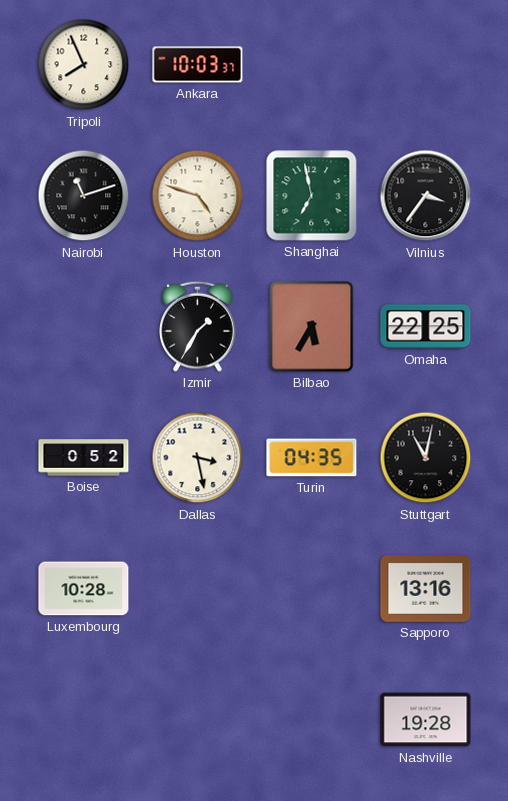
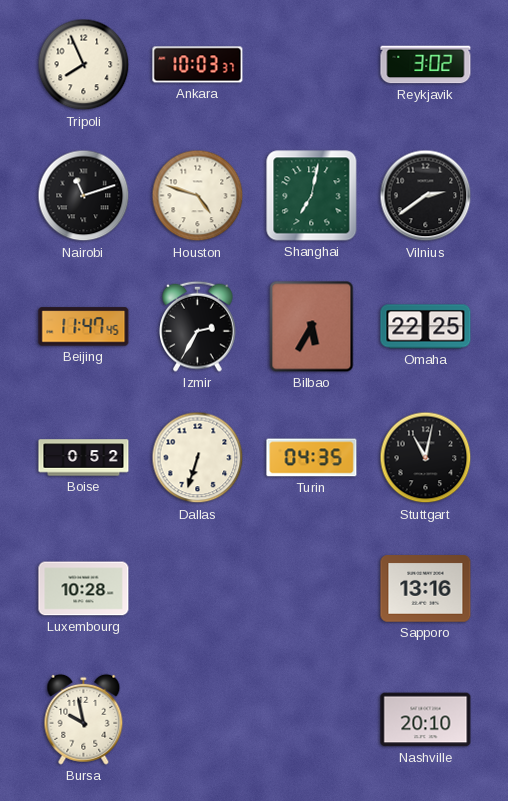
Reykjavik: none -> 3:02
Shanghai: 6:58 -> 7:02
Vilnius: 3:36 -> 2:39
Beijing: none -> 11:47
Izmir: 1:35 -> 2:35
Dallas: 3:28 -> 6:33
Bursa: none -> 9:58
Nashville: 19:28 -> 20:10
